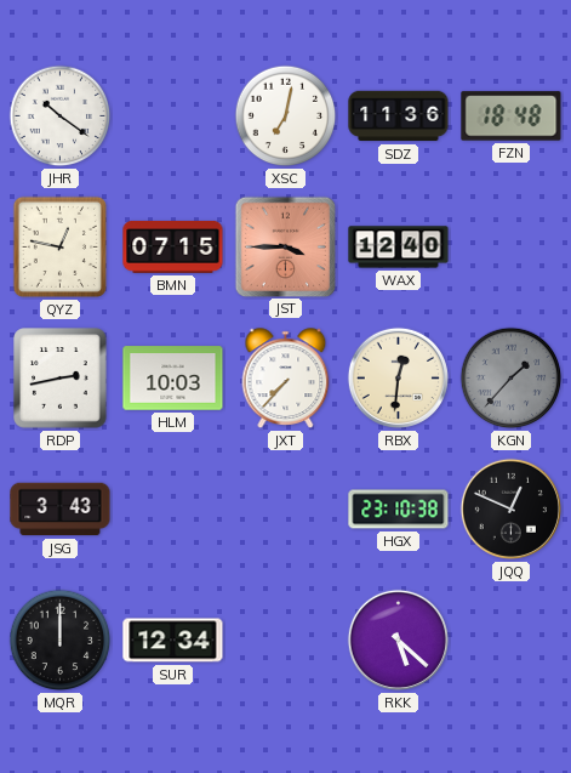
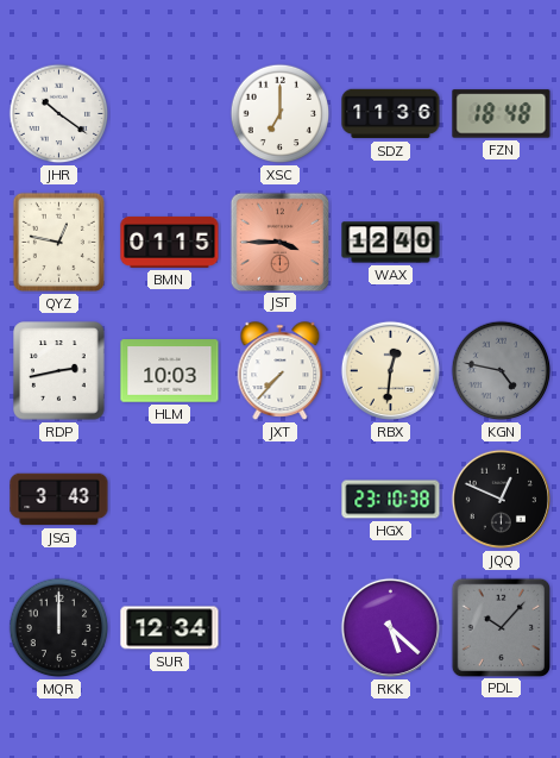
XSC: 7:02 -> 7:00
BMN: 07:15 -> 01:15
KGN: 1:37 -> 4:47
PDL: none -> 10:07
